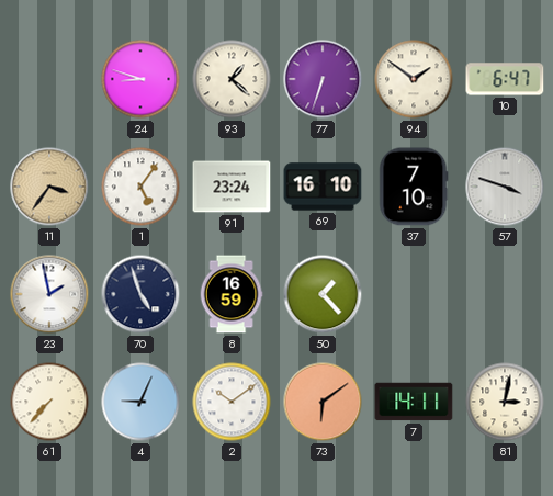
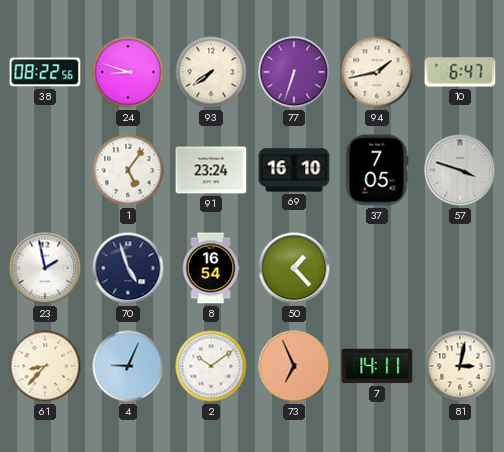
38: none -> 08:22
93: 1:22 -> 7:39
94: 1:51 -> 1:43
11: 3:36 -> none
37: 7:10 -> 7:05
8: 16:59 -> 16:54
61: 7:37 -> 8:37
73: 6:09 -> 6:56
